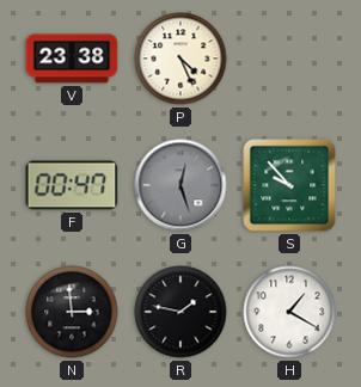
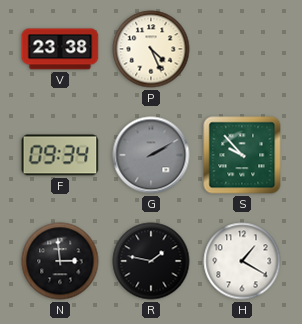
F: 00:47 -> 09:34
G: 12:27 -> 2:10
